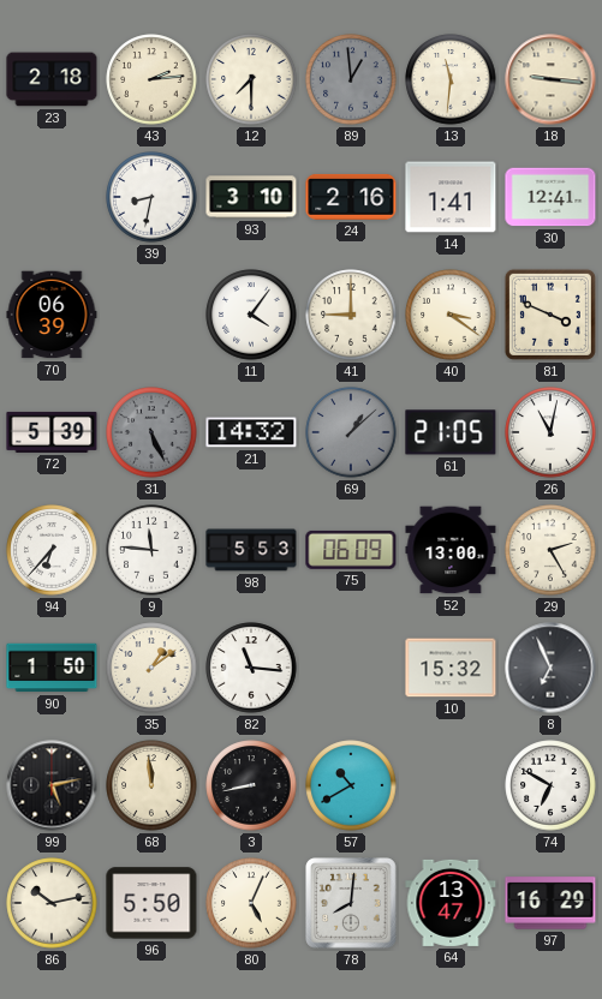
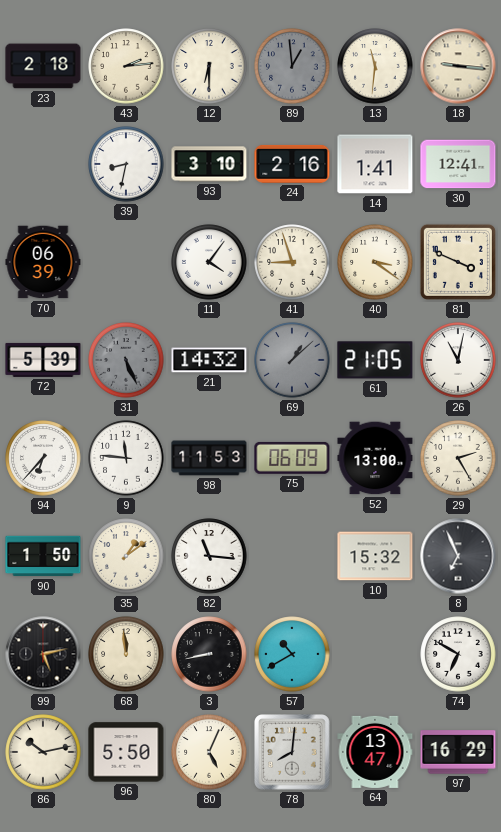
12: 7:30 -> 6:30
41: 9:00 -> 8:57
98: 5:53 -> 11:53
